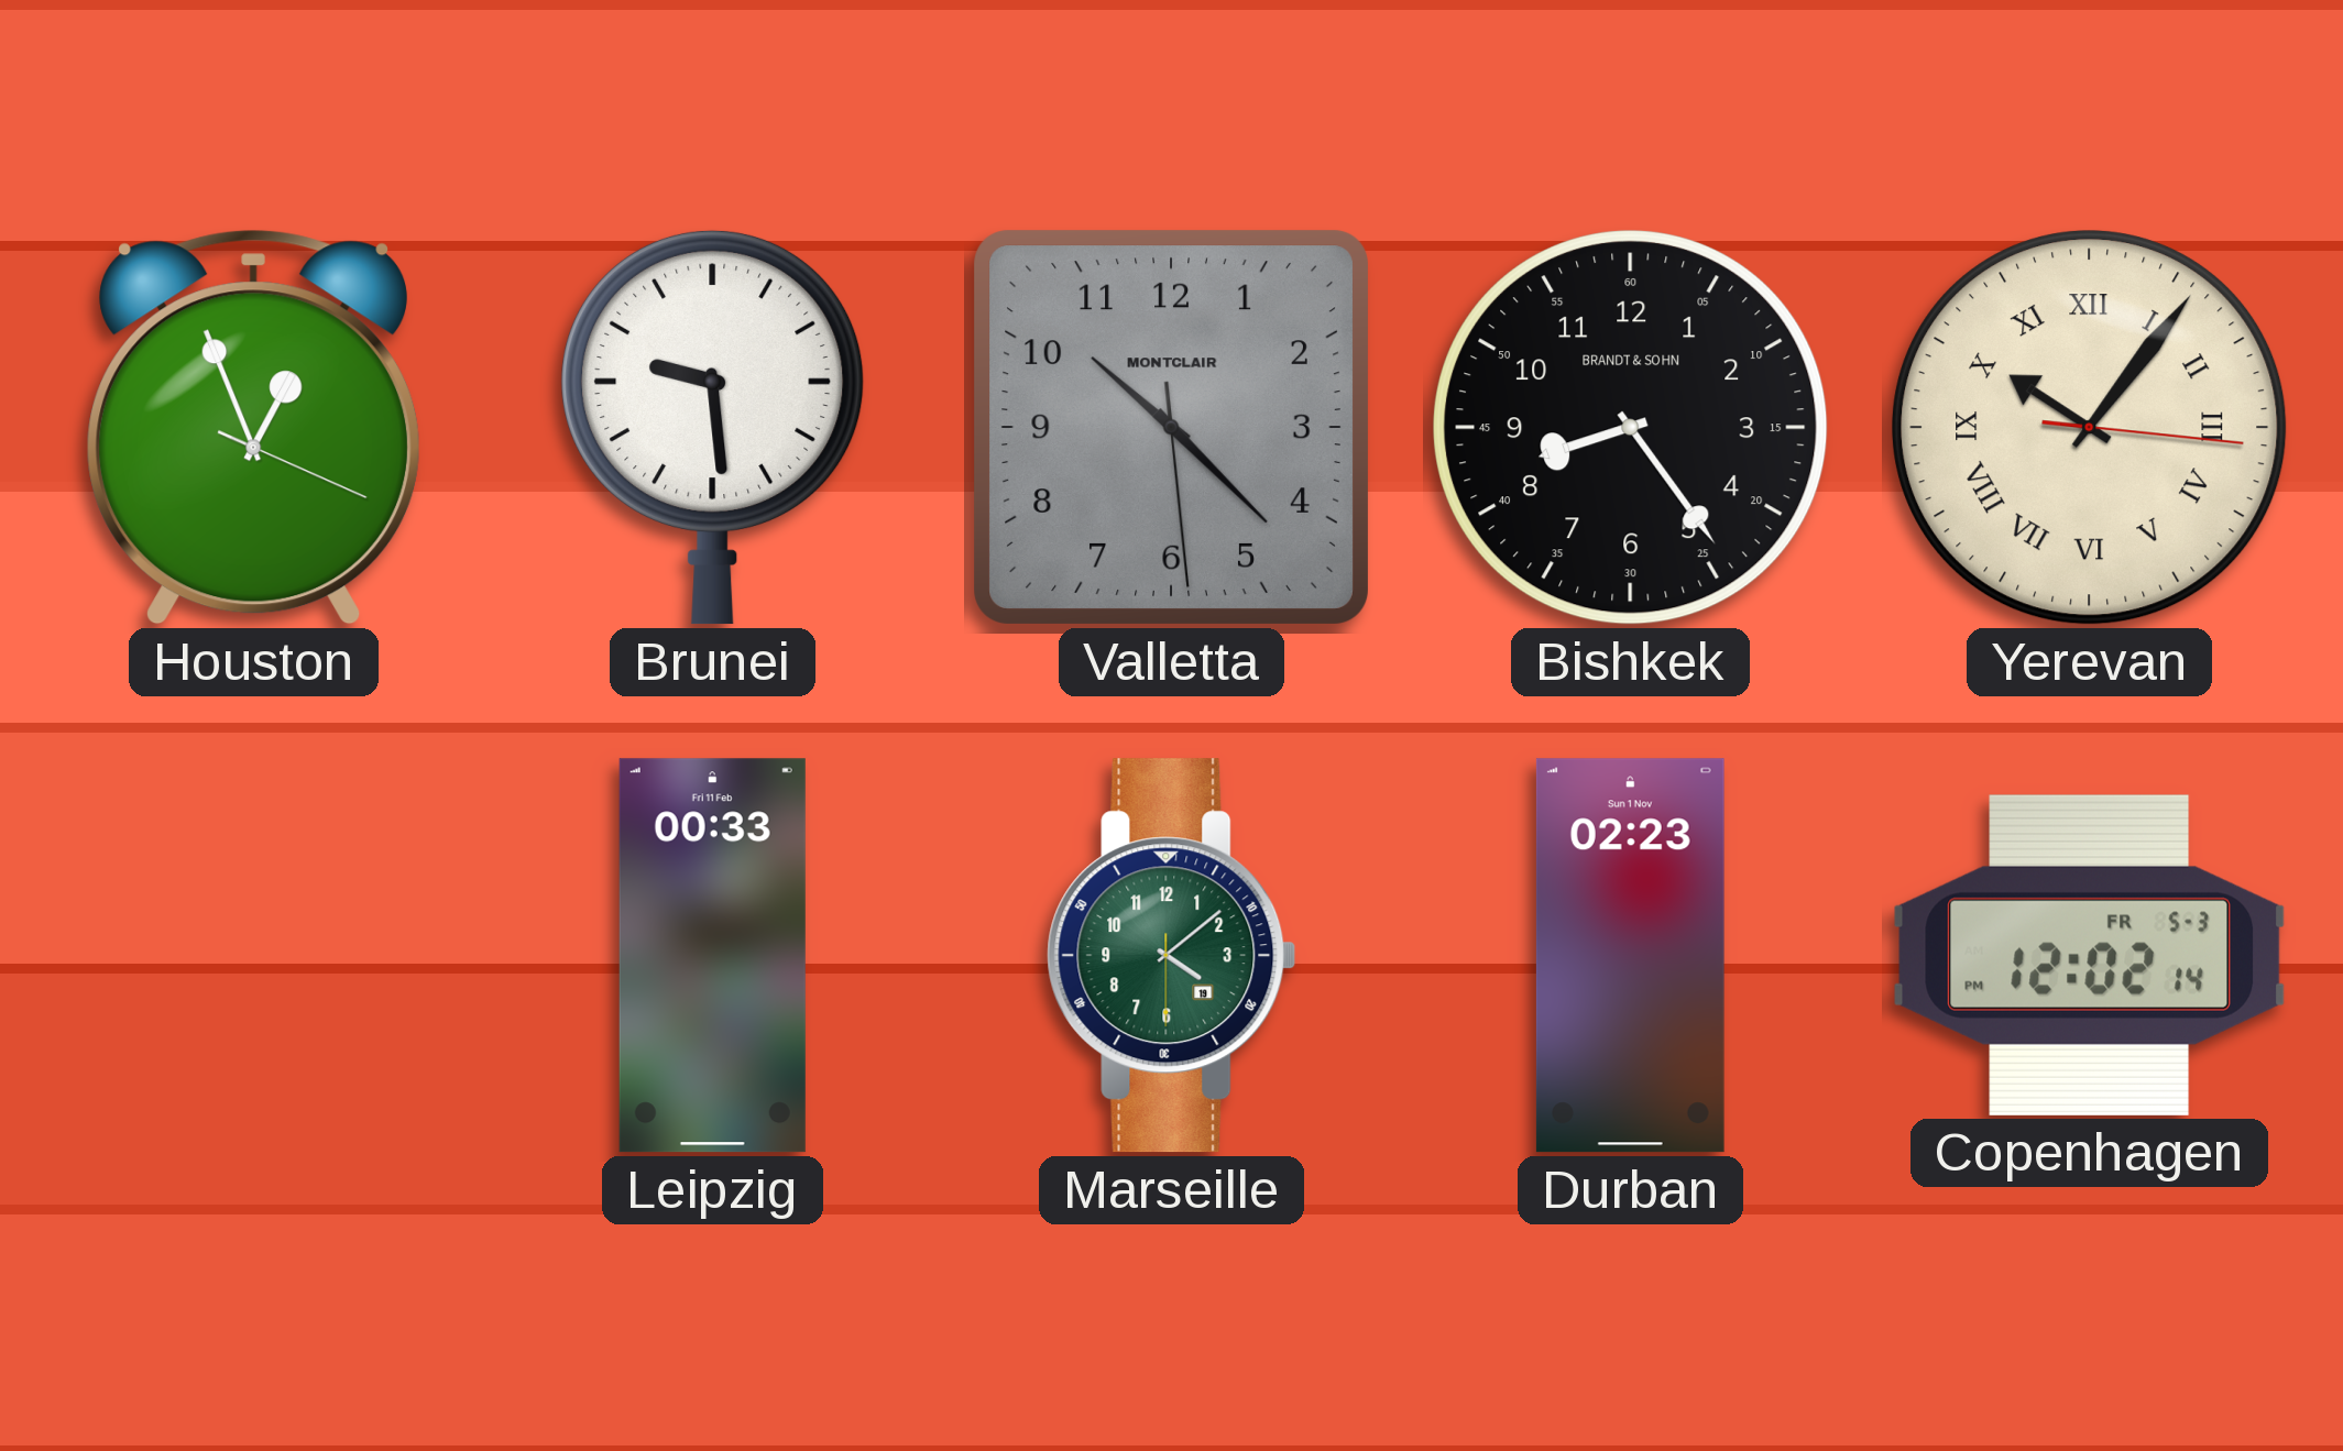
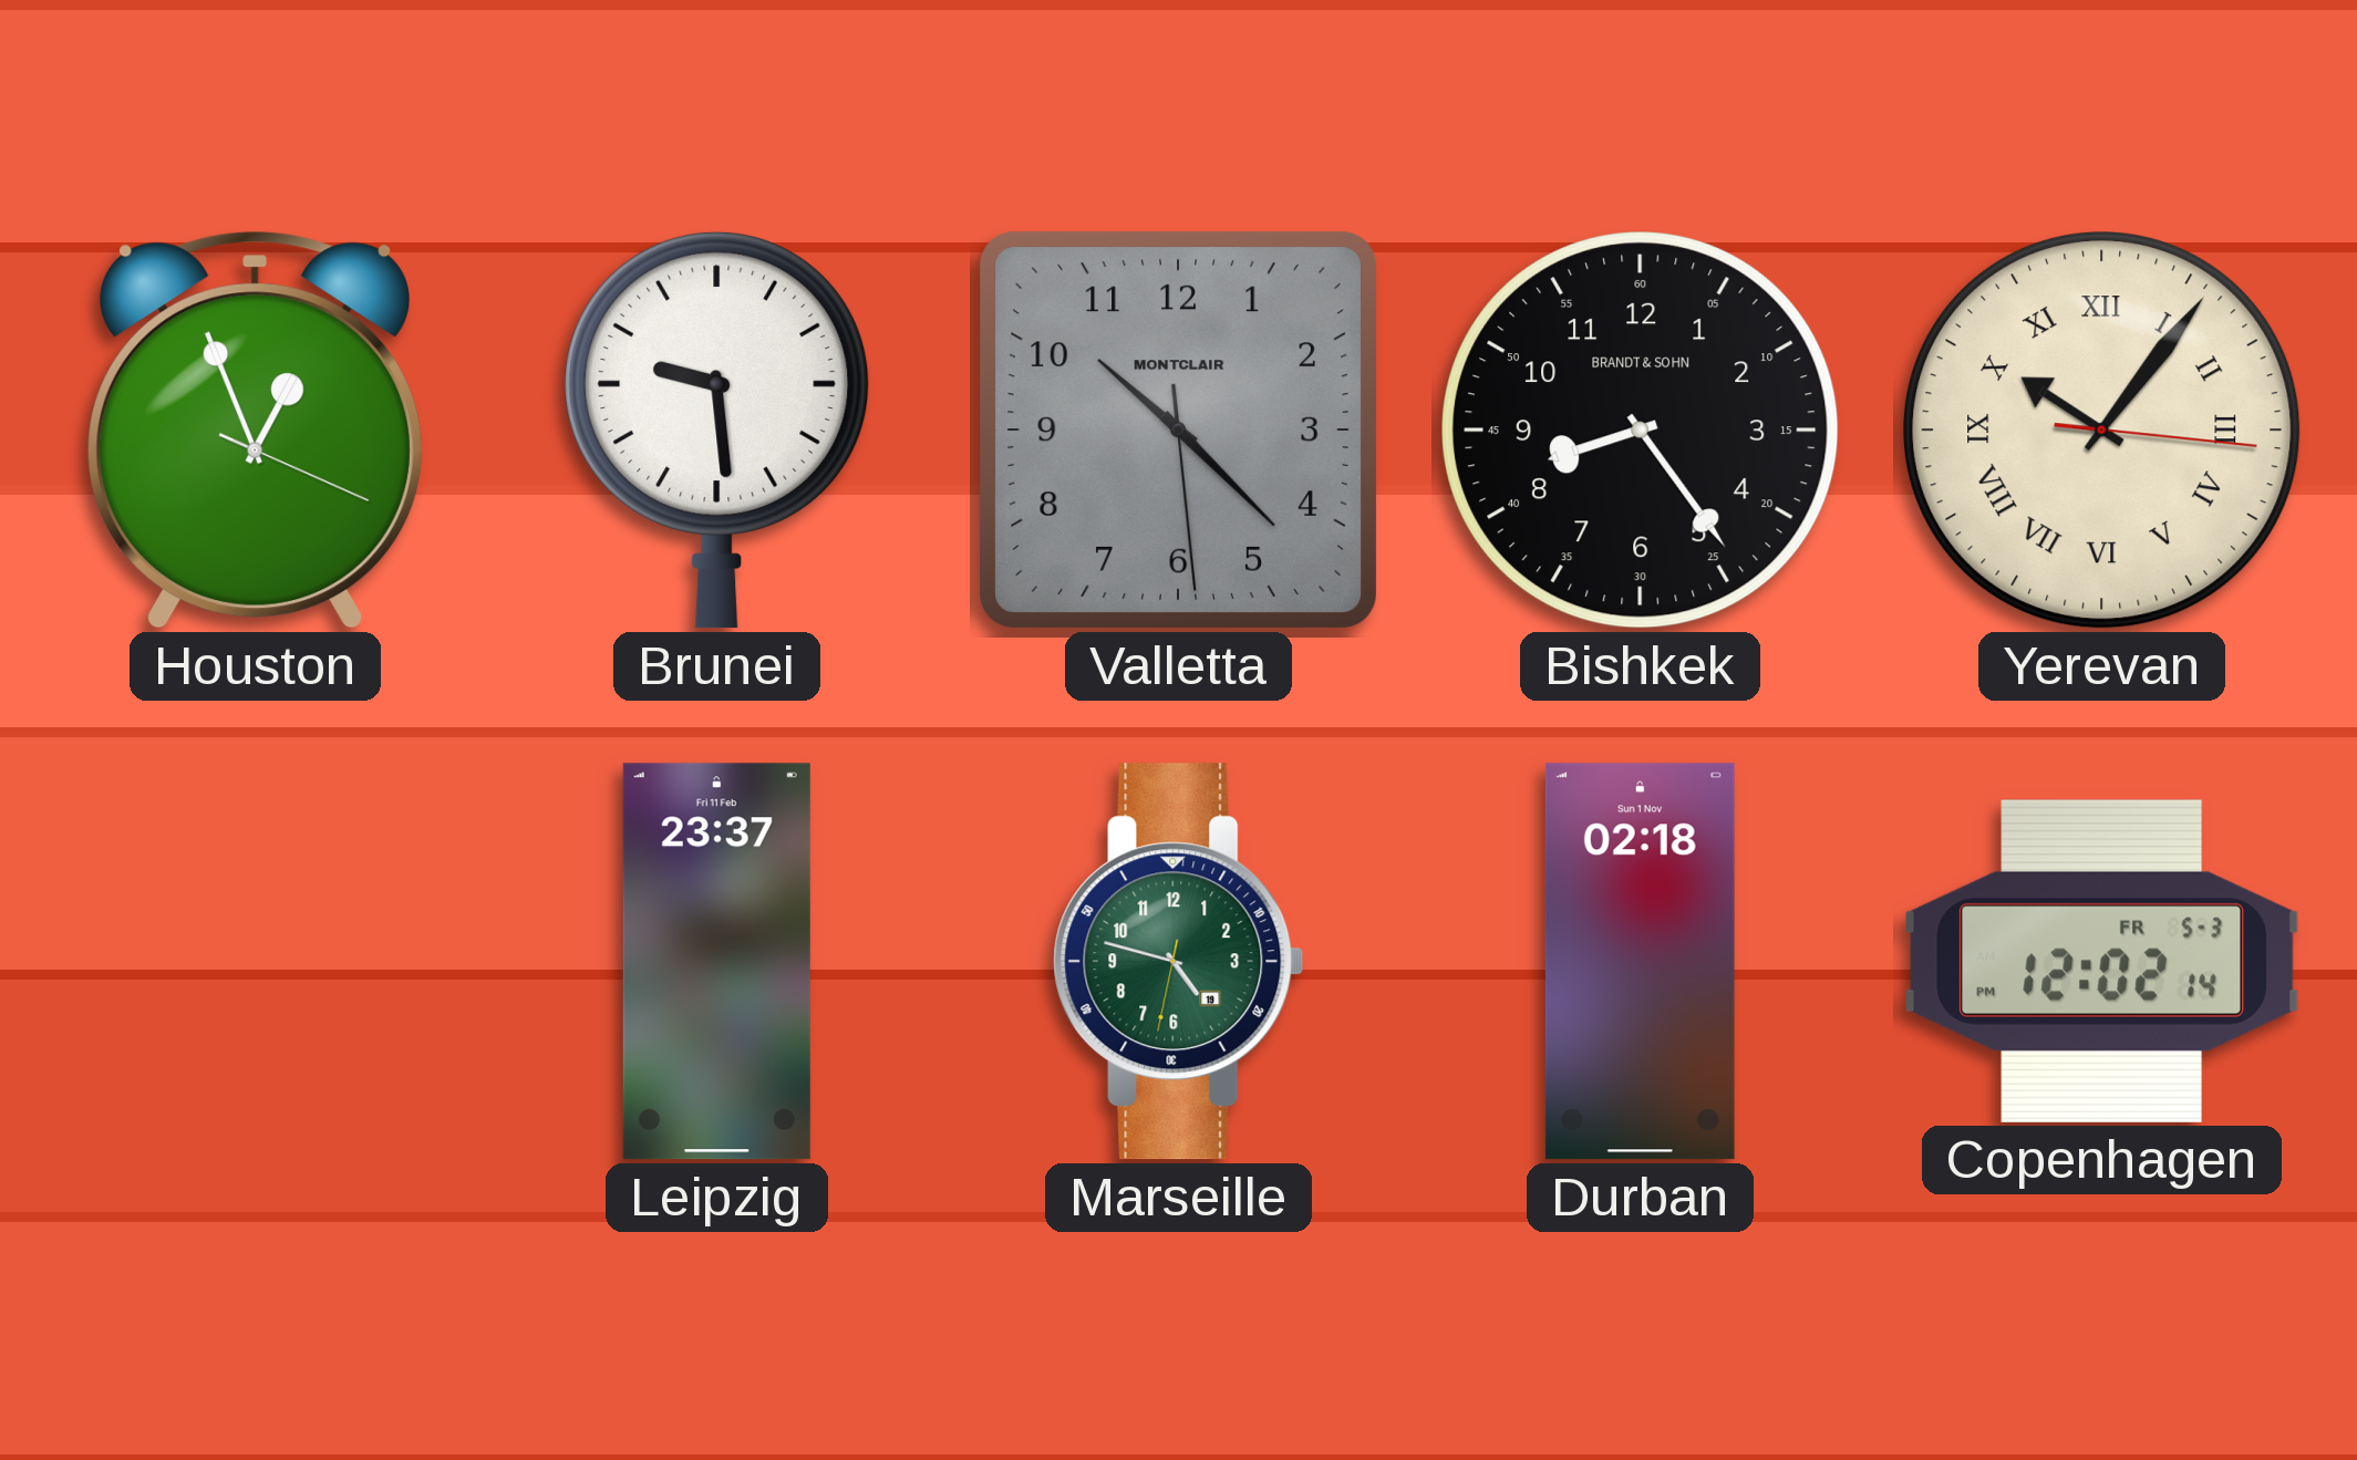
Leipzig: 00:33 -> 23:37
Marseille: 4:08 -> 4:47
Durban: 02:23 -> 02:18
